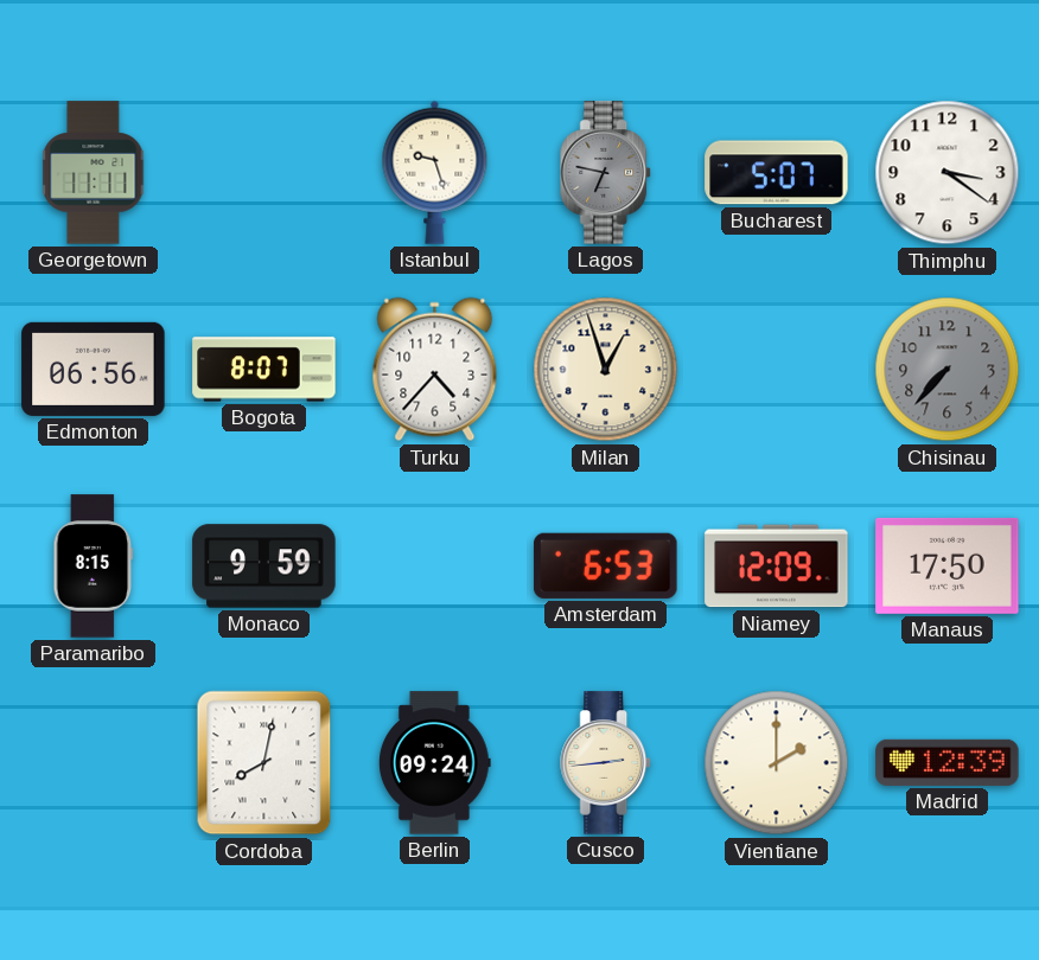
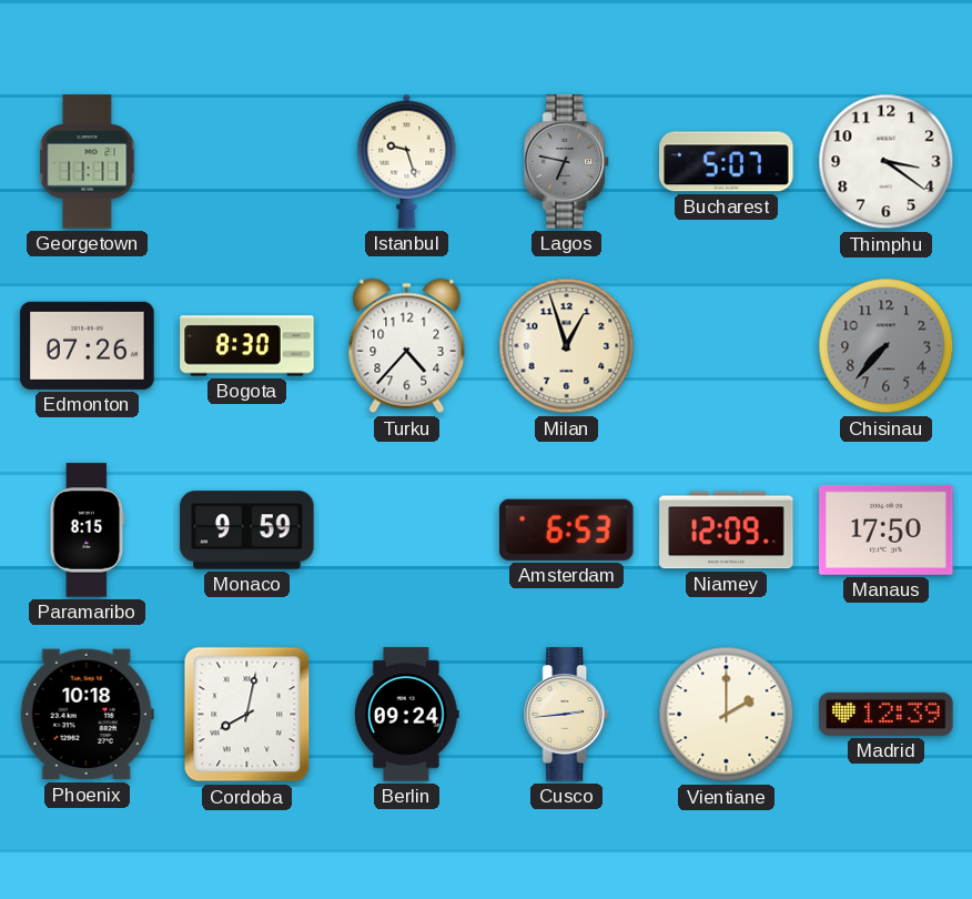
Edmonton: 06:56 -> 07:26
Bogota: 8:07 -> 8:30
Phoenix: none -> 10:18
